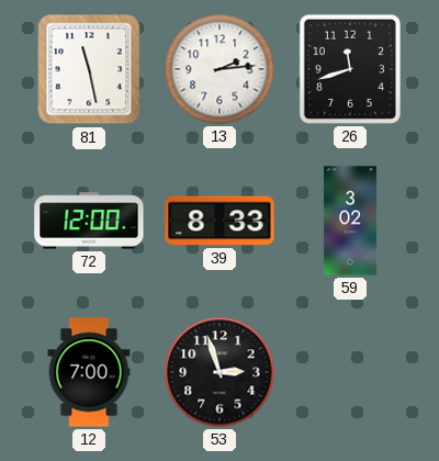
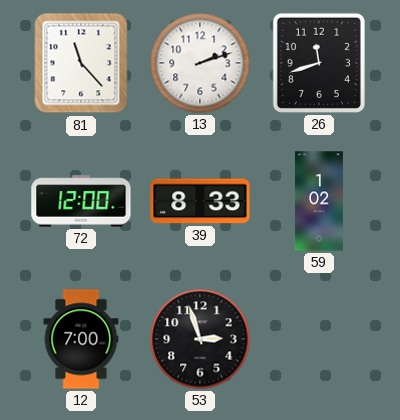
81: 11:28 -> 11:23
13: 2:14 -> 2:12
59: 3:02 -> 1:02
